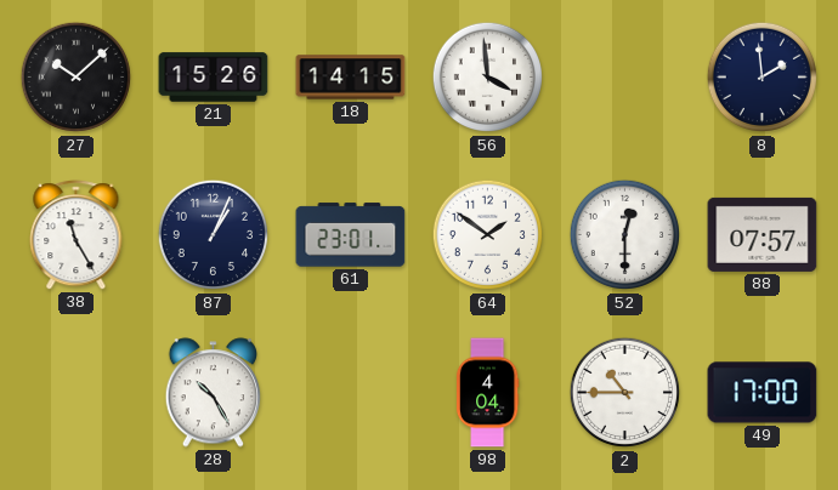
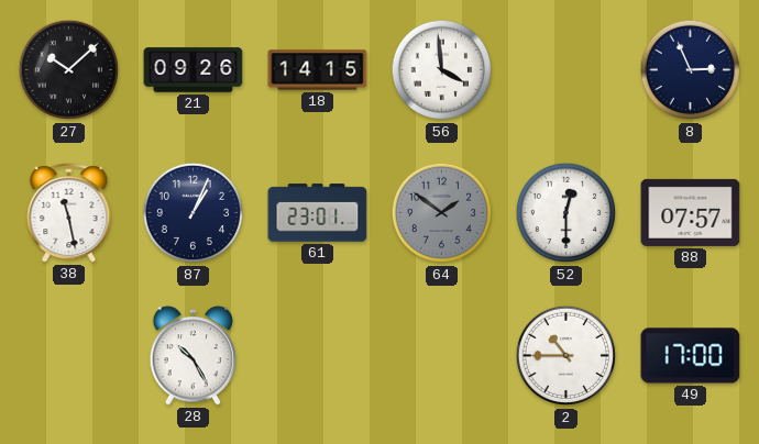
21: 15:26 -> 09:26
8: 1:59 -> 2:56
38: 11:25 -> 11:28
64 dial: white -> grey
98: 4:04 -> none
